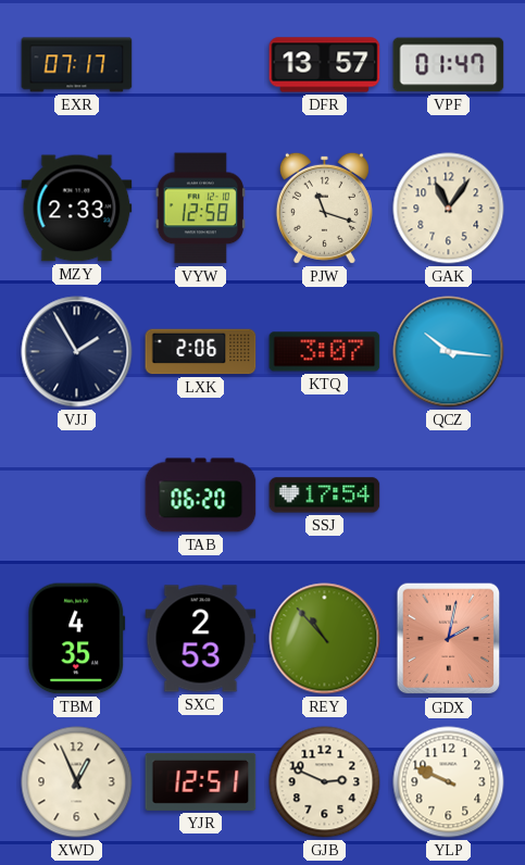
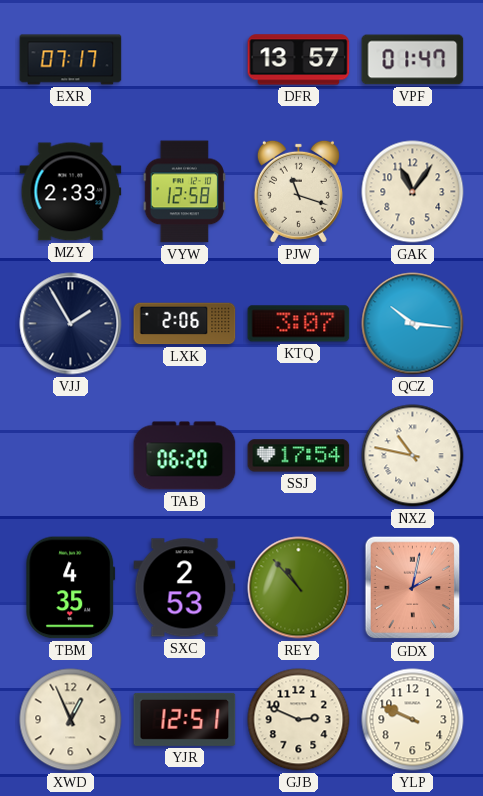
NXZ: none -> 10:47
